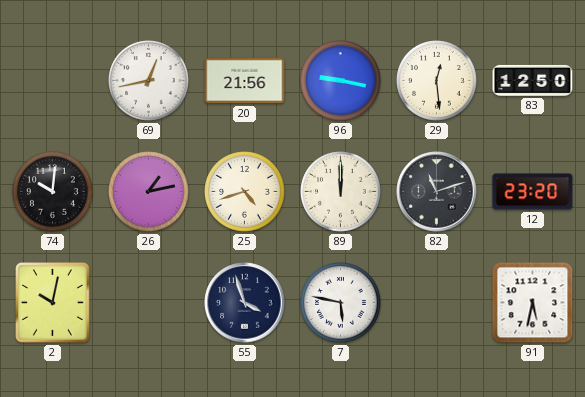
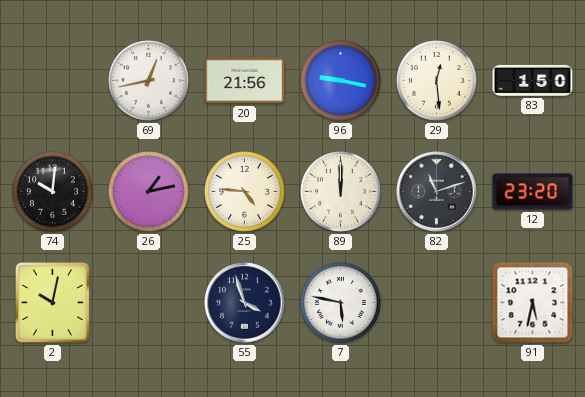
83: 12:50 -> 1:50
25: 4:42 -> 4:46
